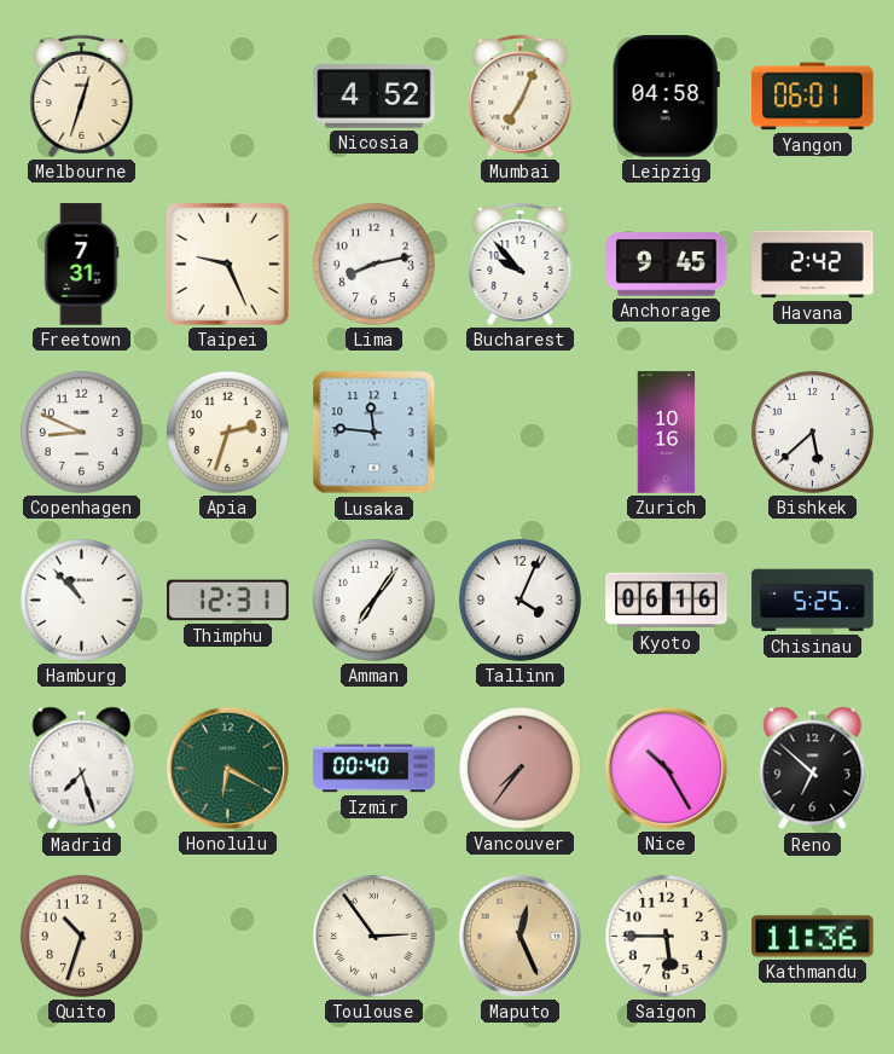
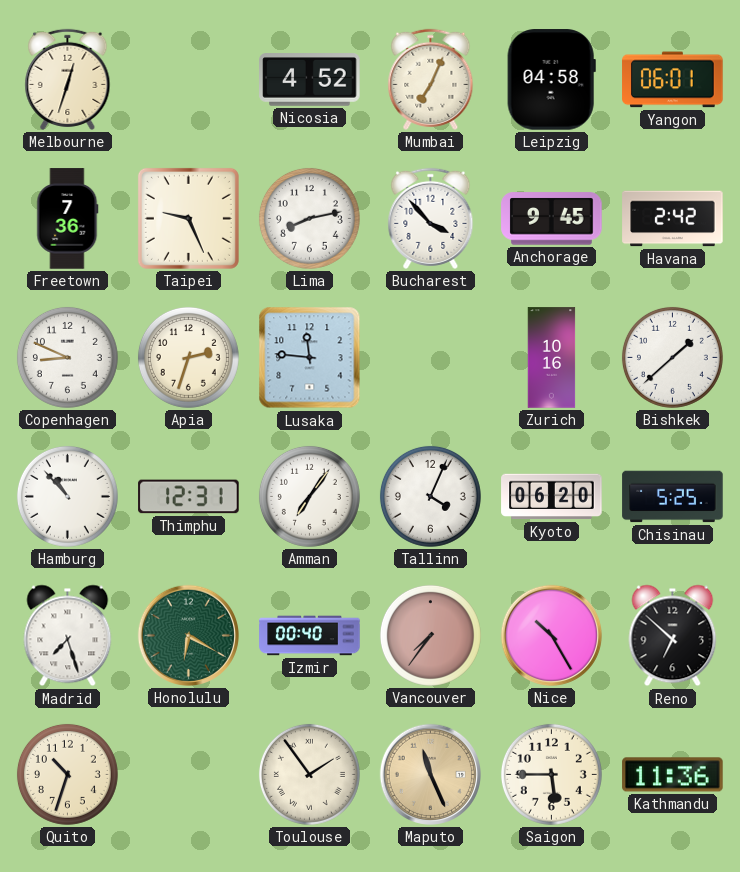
Freetown: 7:31 -> 7:36
Bucharest: 9:53 -> 3:53
Bishkek: 5:38 -> 1:38
Kyoto: 06:16 -> 06:20
Toulouse: 2:54 -> 1:54
Maputo: 12:26 -> 11:26
